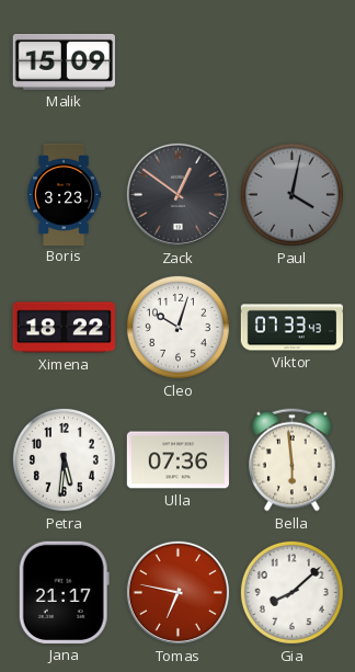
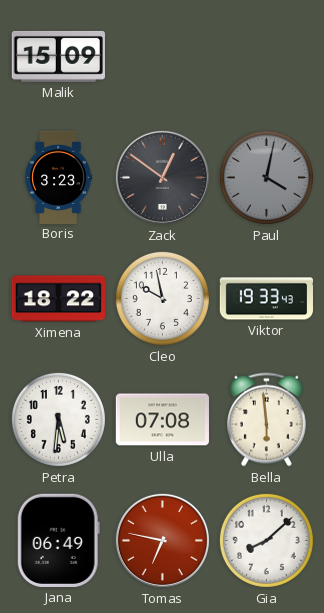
Cleo: 10:03 -> 9:58
Viktor: 07:33 -> 19:33
Ulla: 07:36 -> 07:08
Jana: 21:17 -> 06:49
